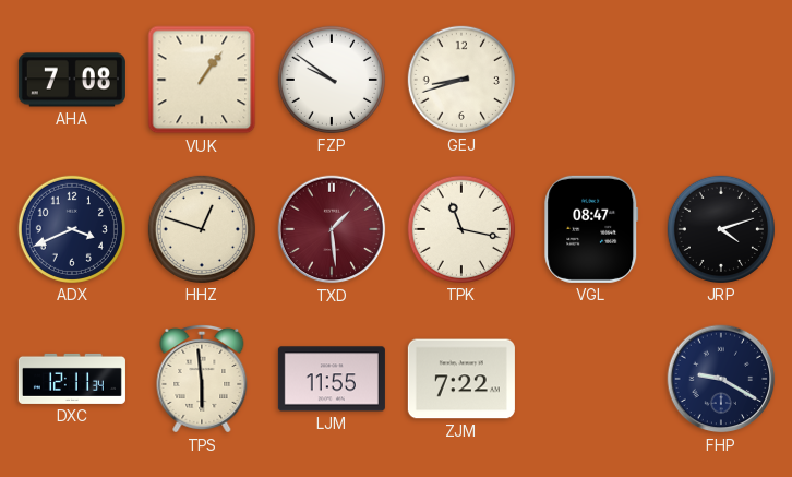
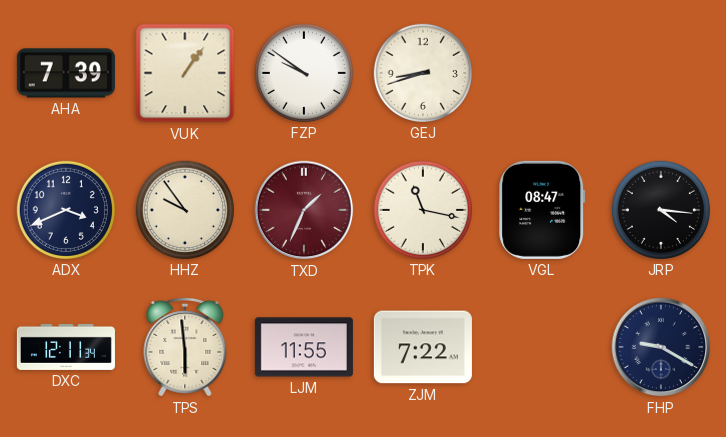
AHA: 7:08 -> 7:39
HHZ: 12:48 -> 9:54
TXD: 1:29 -> 1:34
JRP: 4:12 -> 4:16
